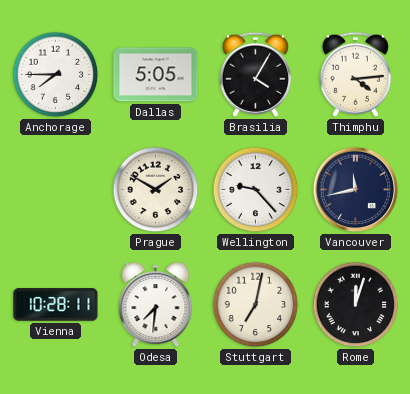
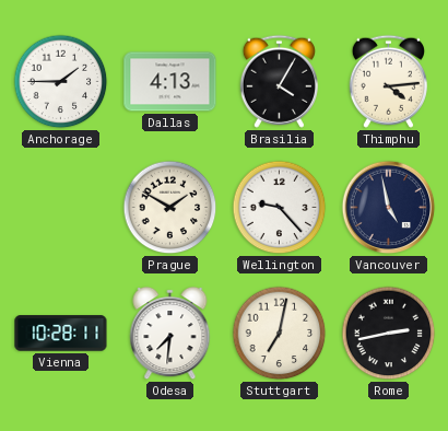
Anchorage: 7:45 -> 1:45
Dallas: 5:05 -> 4:13
Vancouver: 11:43 -> 4:58
Rome: 12:03 -> 2:43
